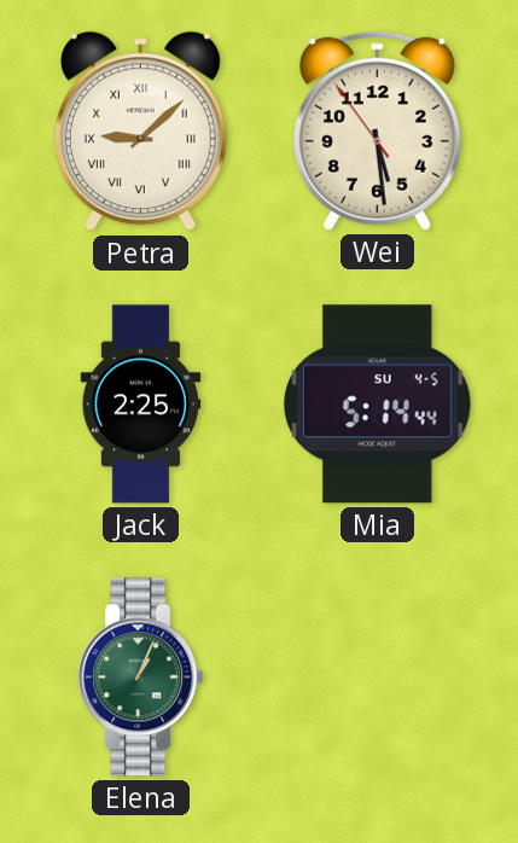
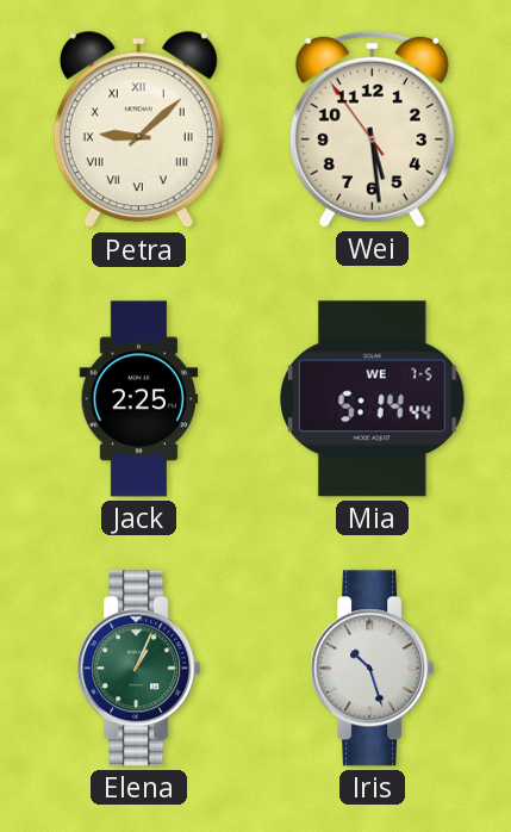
Mia date: SU 4-5 -> WE 7-5
Iris: none -> 10:27
